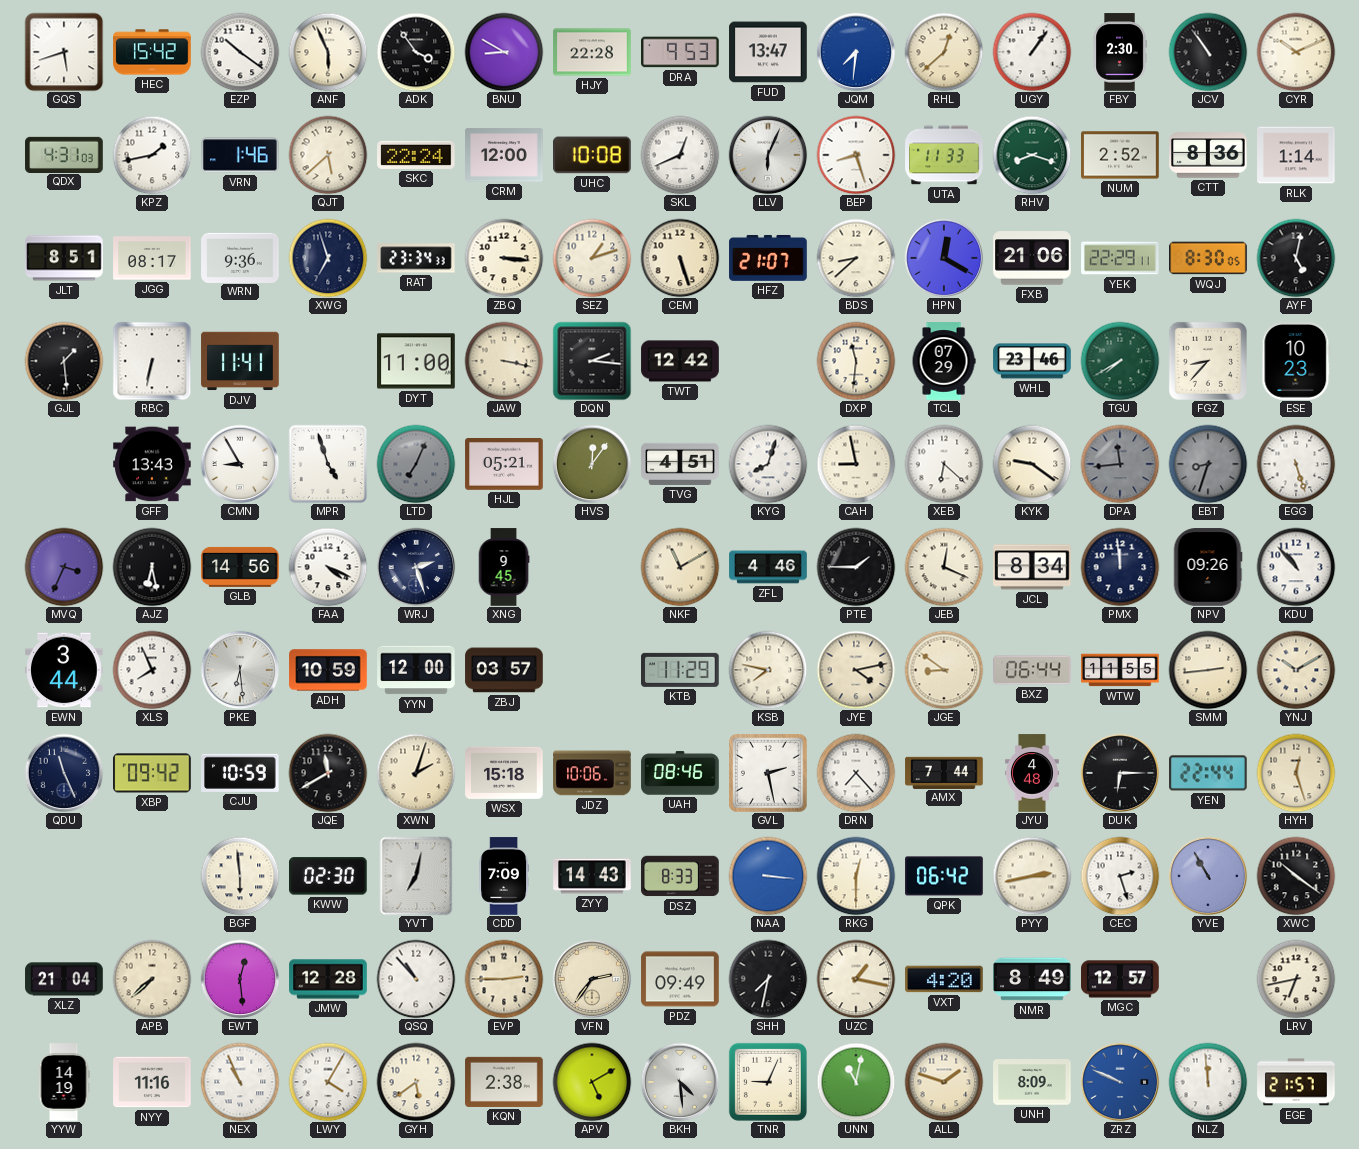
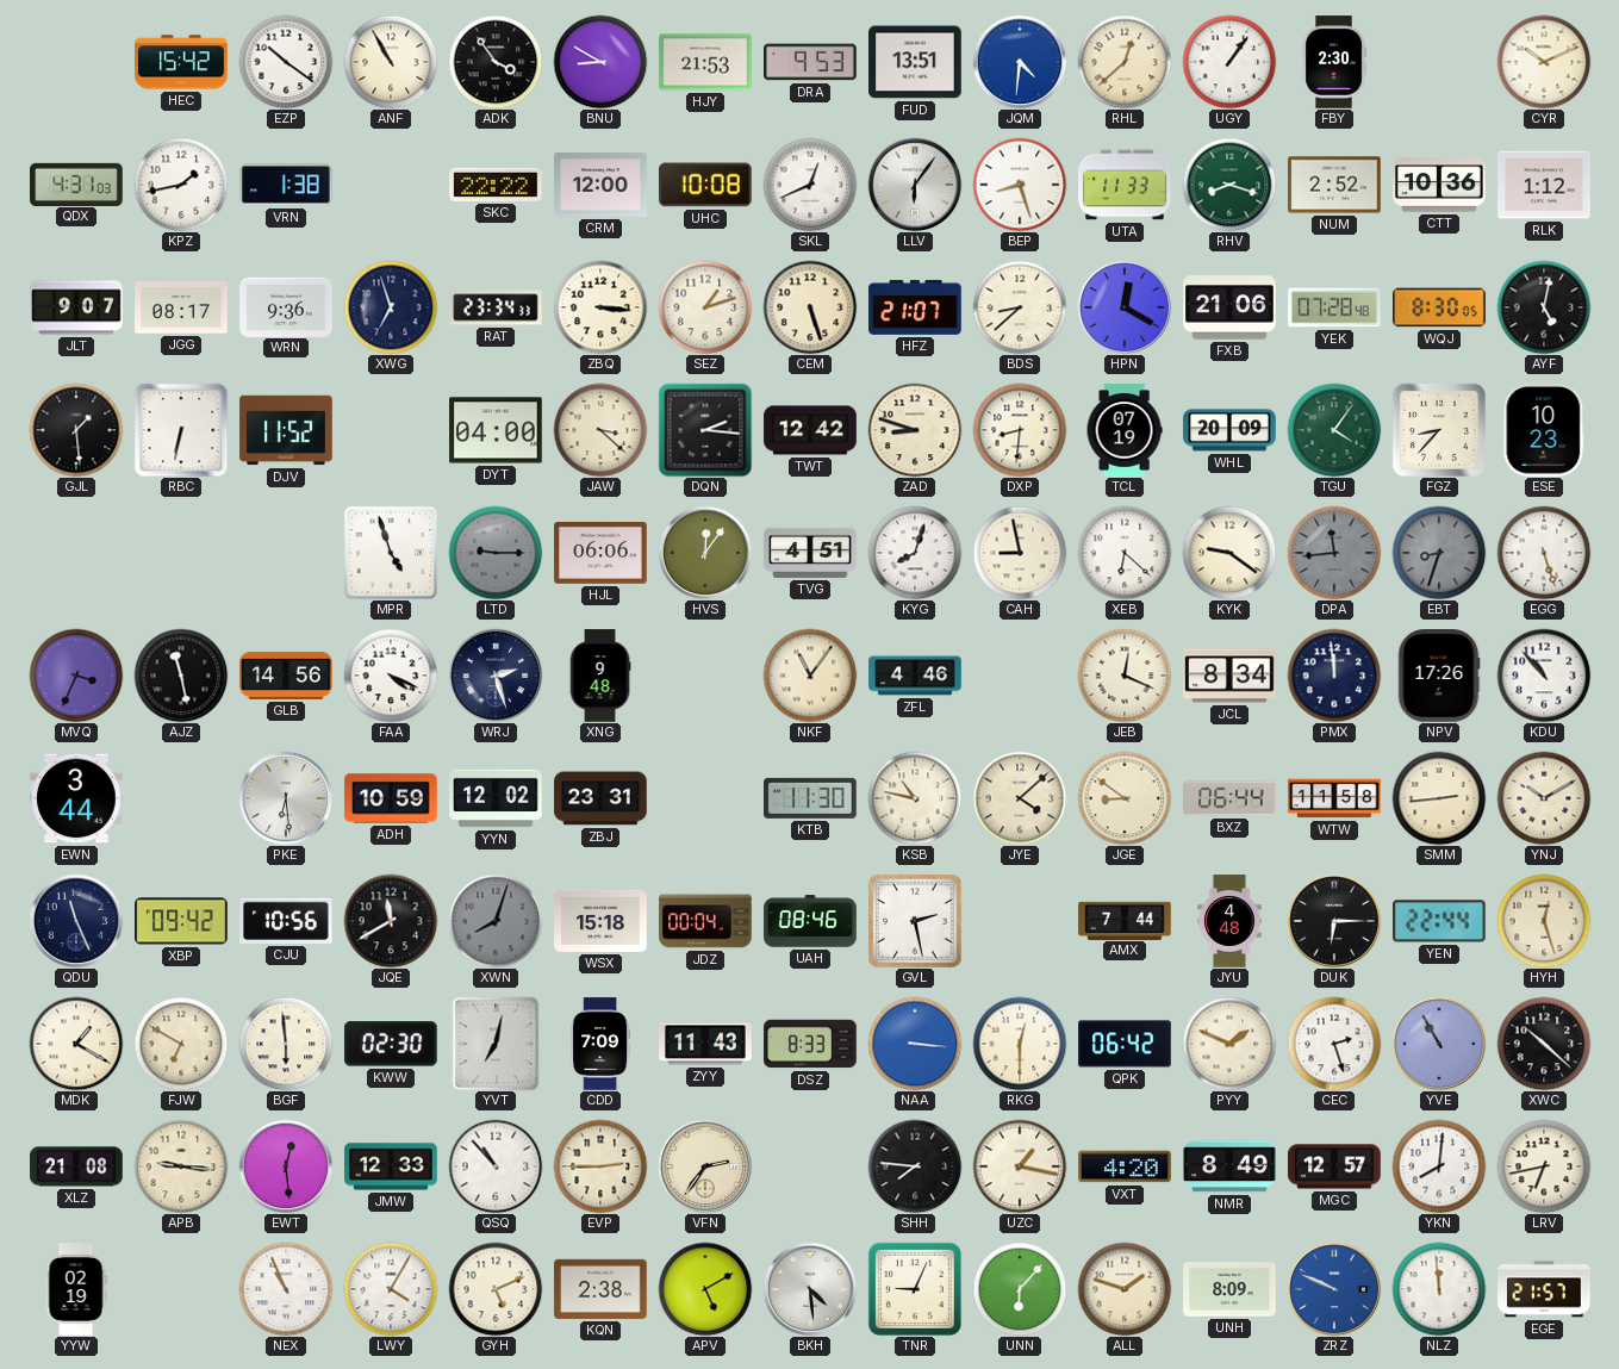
GQS: 5:42 -> none
ANF: 5:56 -> 10:55
HJY: 22:28 -> 21:53
FUD: 13:47 -> 13:51
JQM: 7:31 -> 4:31
JCV: 10:54 -> none
VRN: 1:46 -> 1:38
QJT: 5:38 -> none
SKC: 22:24 -> 22:22
LLV: 6:04 -> 6:06
CTT: 8:36 -> 10:36
RLK: 1:14 -> 1:12
JLT: 8:51 -> 9:07
YEK: 22:29 -> 07:28
DJV: 11:41 -> 11:52
DYT: 11:00 -> 04:00
JAW: 3:17 -> 3:22
ZAD: none -> 8:48
DXP: 11:31 -> 8:31
TCL: 07:29 -> 07:19
WHL: 23:46 -> 20:09
TGU: 7:40 -> 4:06
GFF: 13:43 -> none
CMN: 8:55 -> none
LTD: 7:04 -> 9:15
HJL: 05:21 -> 06:06
AJZ: 6:28 -> 11:28
XNG: 9:45 -> 9:48
NKF: 11:10 -> 11:06
PTE: 1:45 -> none
NPV: 09:26 -> 17:26
XLS: 7:56 -> none
YYN: 12:00 -> 12:02
ZBJ: 03:57 -> 23:31
KTB: 11:29 -> 11:30
KSB: 7:47 -> 10:47
JYE: 4:13 -> 4:08
WTW: 11:55 -> 11:58
CJU: 10:59 -> 10:56
XWN: 2:03 -> 8:03
XWN dial: cream -> grey
JDZ: 10:06 -> 00:04
DRN: 7:23 -> none
MDK: none -> 1:20
FJW: none -> 6:50
ZYY: 14:43 -> 11:43
PYY: 2:43 -> 1:49
XWC: 10:21 -> 10:22
XLZ: 21:04 -> 21:08
APB: 7:38 -> 9:16
JMW: 12:28 -> 12:33
PDZ: 09:49 -> none
SHH: 7:32 -> 7:46
YKN: none -> 8:01
YYW: 14:19 -> 02:19
NYY: 11:16 -> none
GYH: 5:39 -> 5:11
UNN: 11:02 -> 6:07
